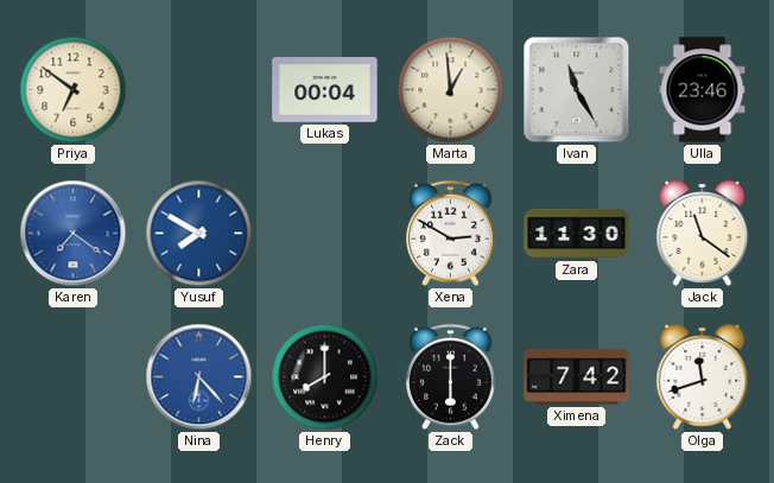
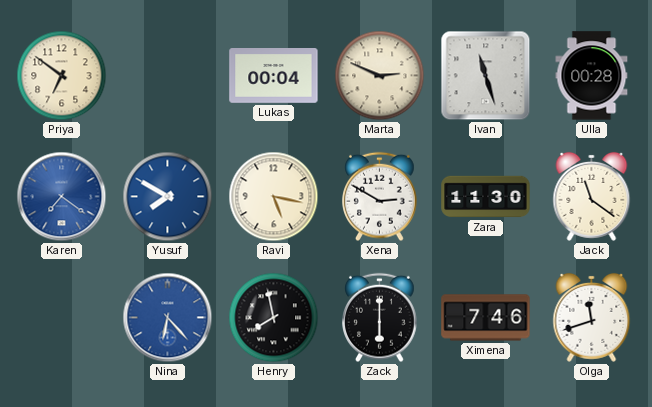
Marta: 12:59 -> 2:49
Ivan: 11:25 -> 11:27
Ulla: 23:46 -> 00:28
Ravi: none -> 5:17
Henry: 8:00 -> 7:58
Ximena: 7:42 -> 7:46
